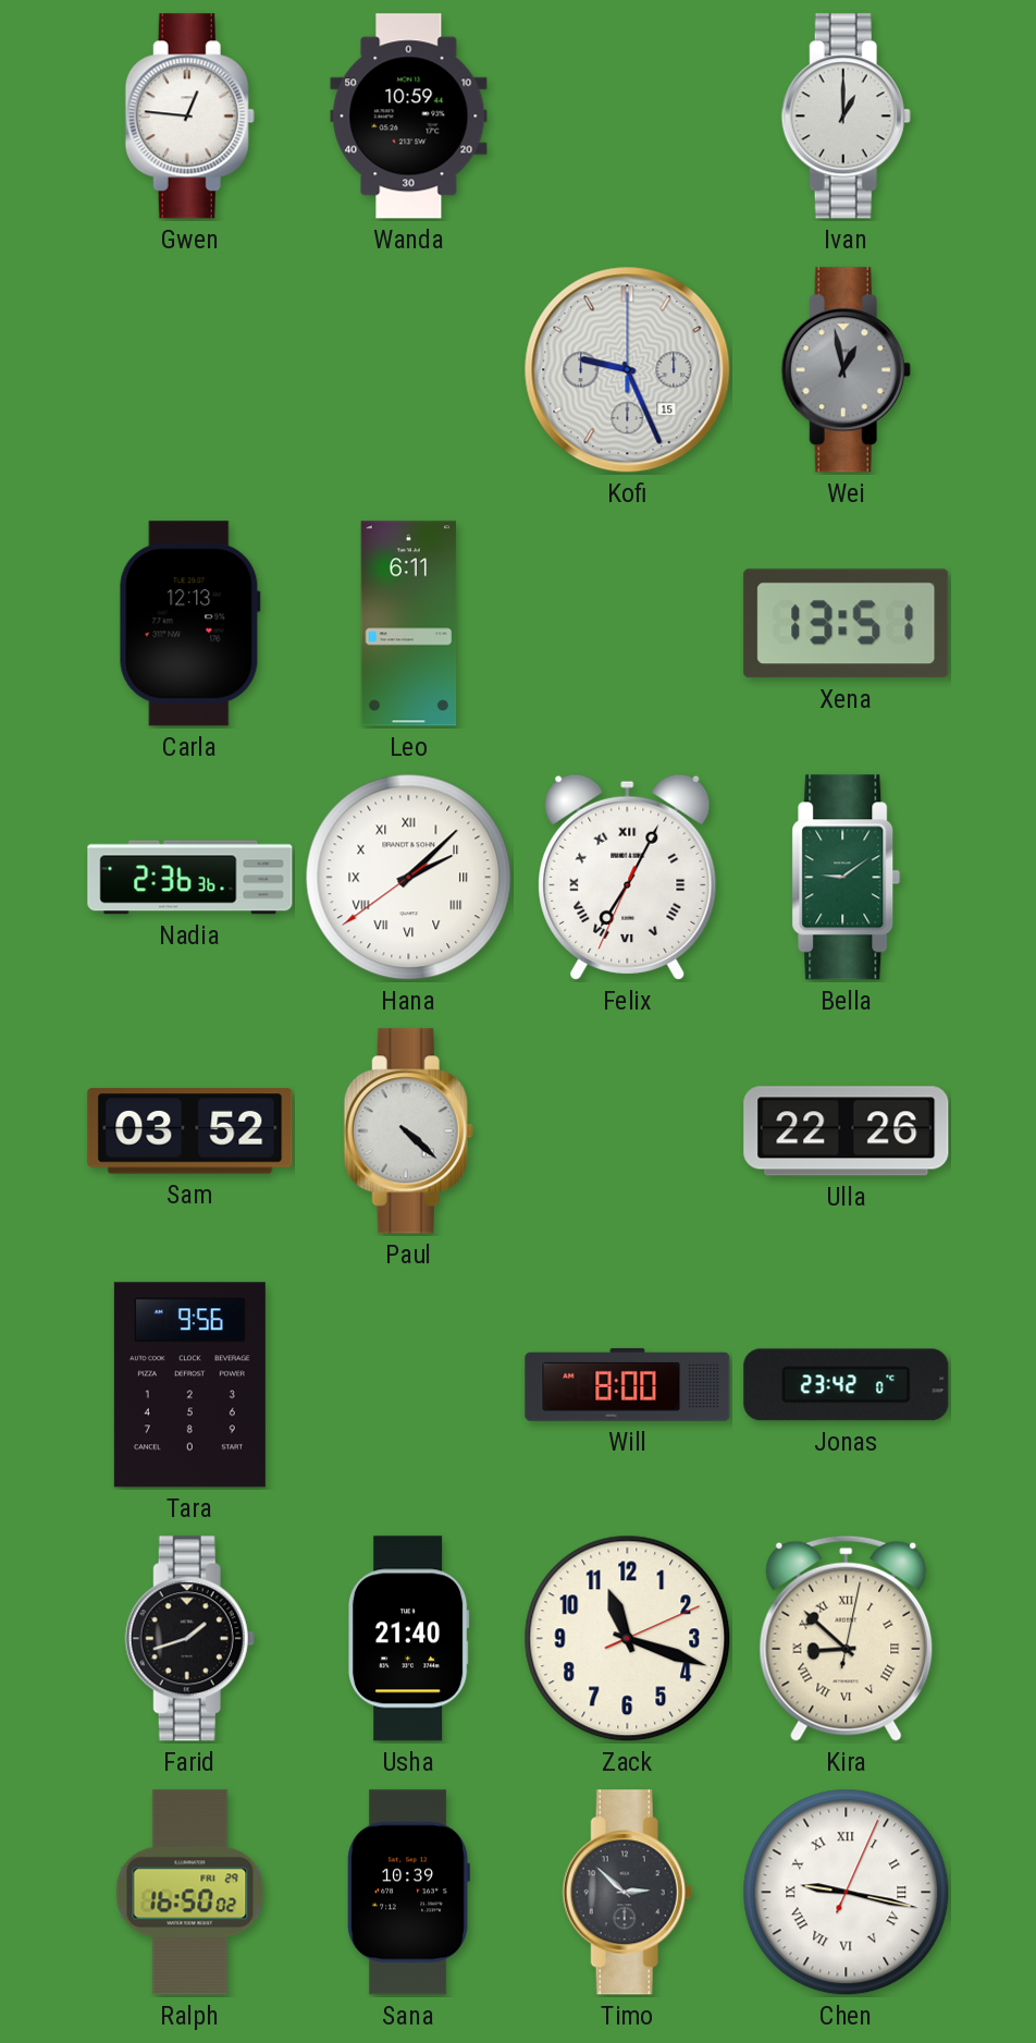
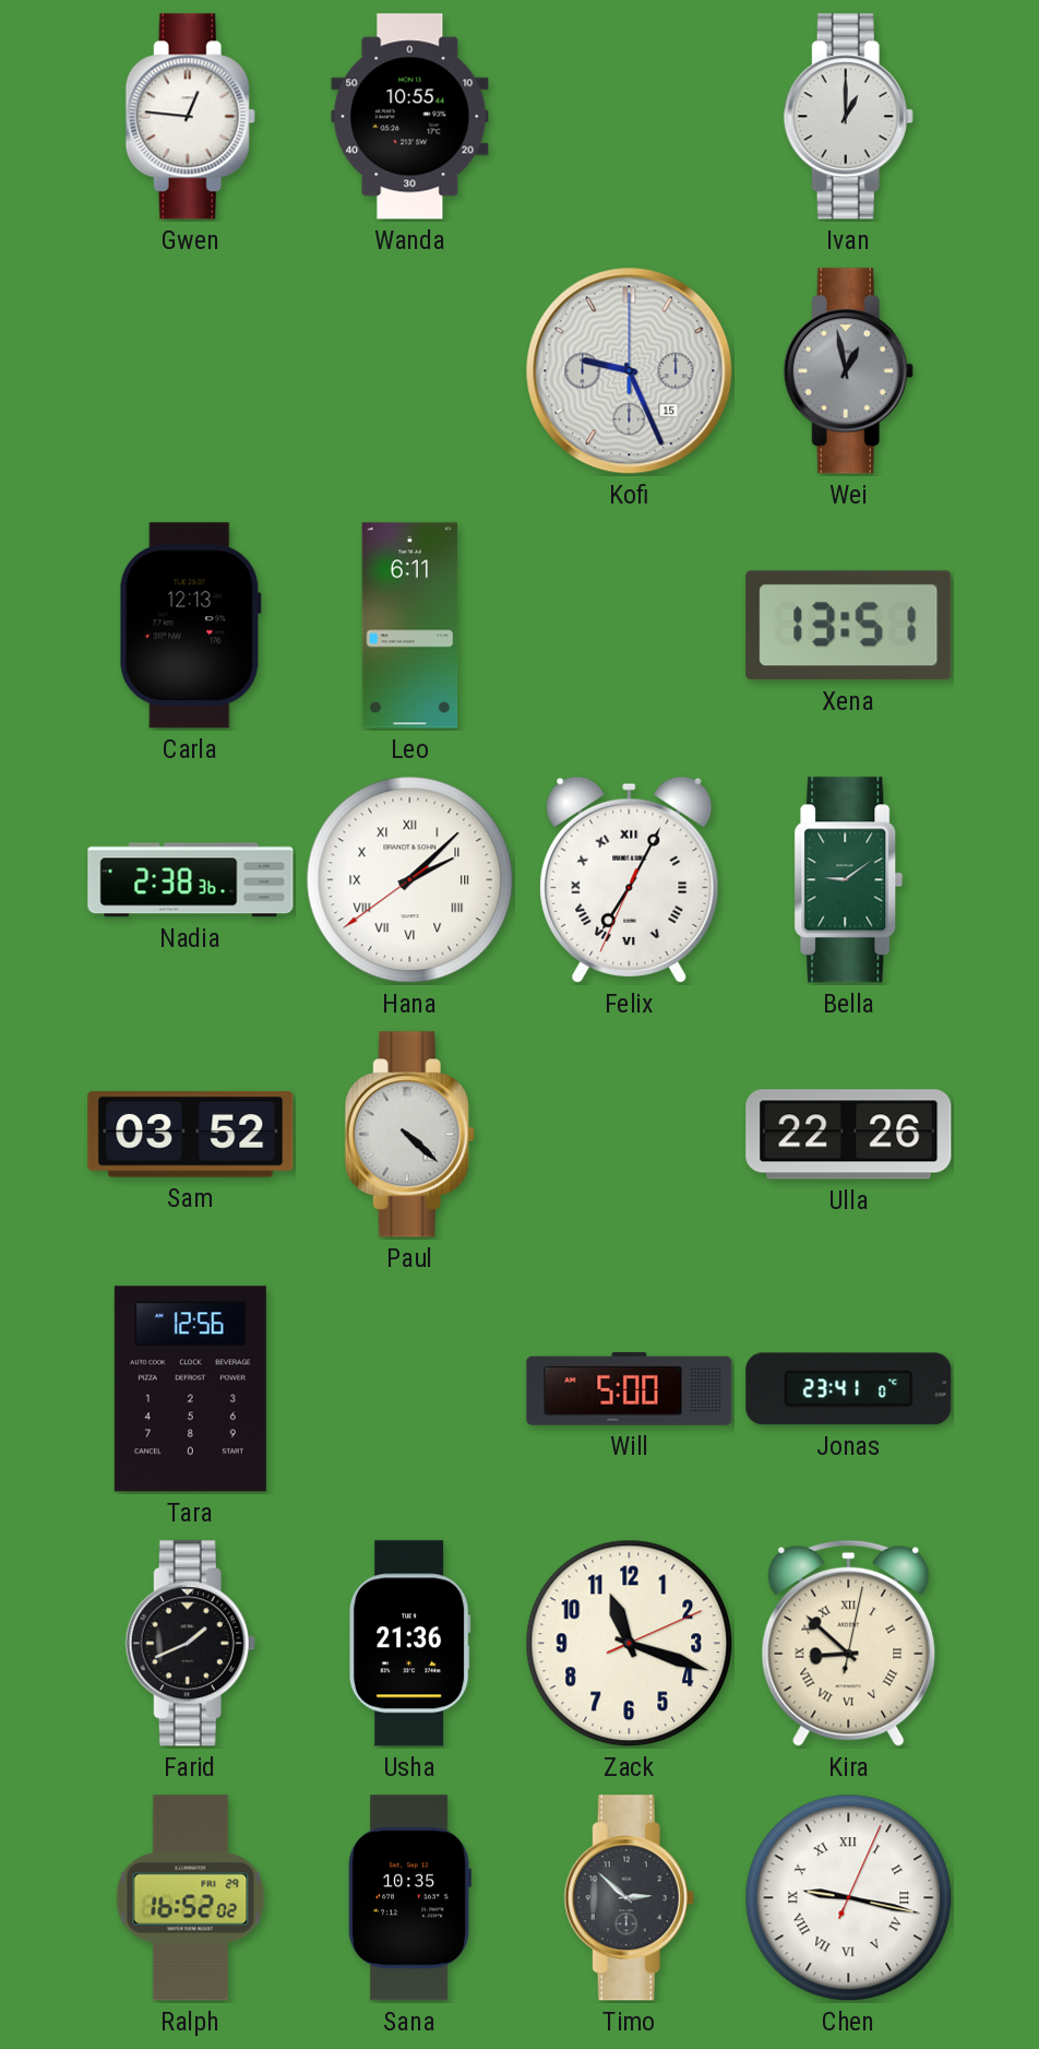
Wanda: 10:59 -> 10:55
Nadia: 2:36 -> 2:38
Tara: 9:56 -> 12:56
Will: 8:00 -> 5:00
Jonas: 23:42 -> 23:41
Farid: 1:42 -> 1:41
Usha: 21:40 -> 21:36
Ralph: 16:50 -> 16:52
Sana: 10:39 -> 10:35
